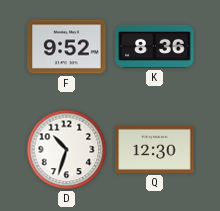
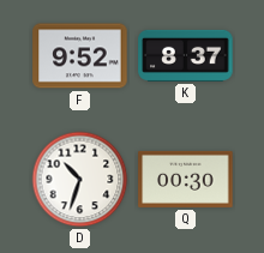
K: 8:36 -> 8:37
Q: 12:30 -> 00:30
